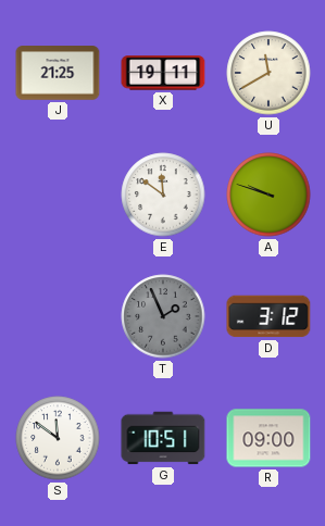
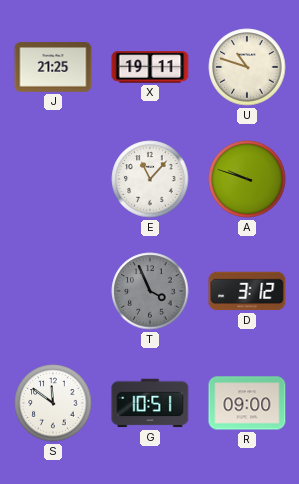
U: 11:40 -> 10:48
E: 11:51 -> 11:07
T: 1:56 -> 3:56
